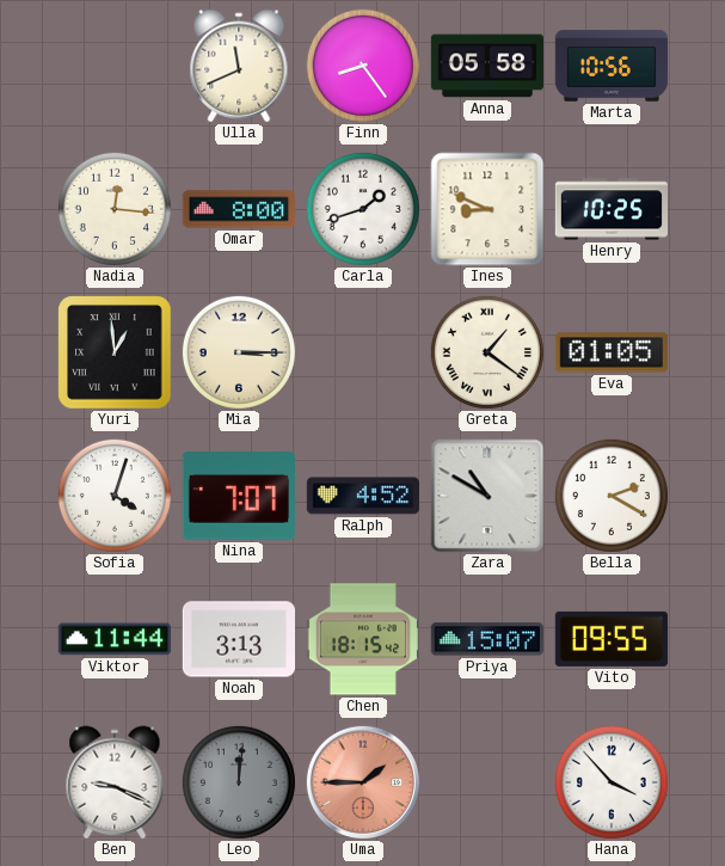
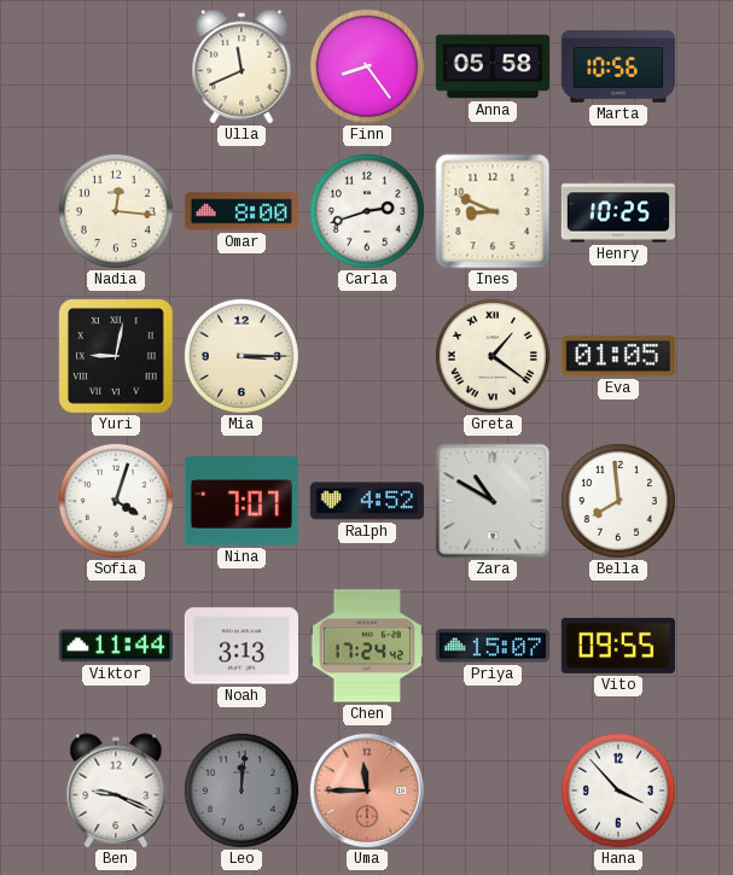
Carla: 1:42 -> 2:42
Yuri: 12:59 -> 9:02
Bella: 2:20 -> 7:59
Chen: 18:15 -> 17:24
Uma: 1:45 -> 11:45
